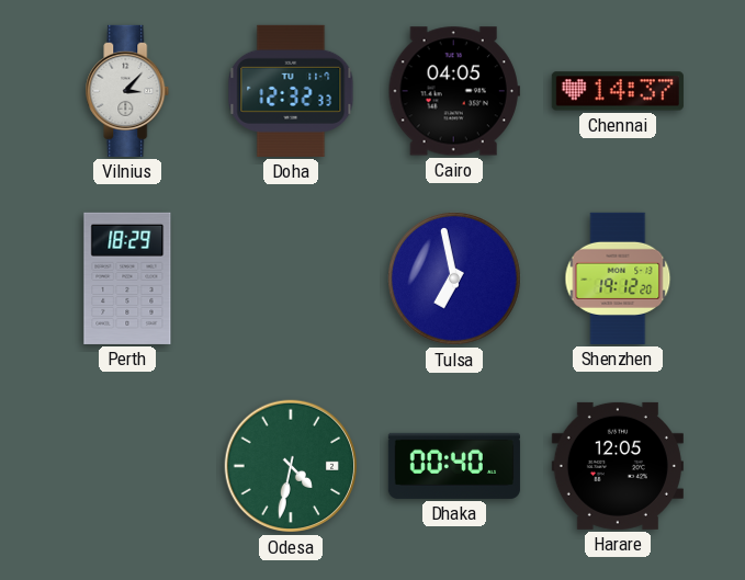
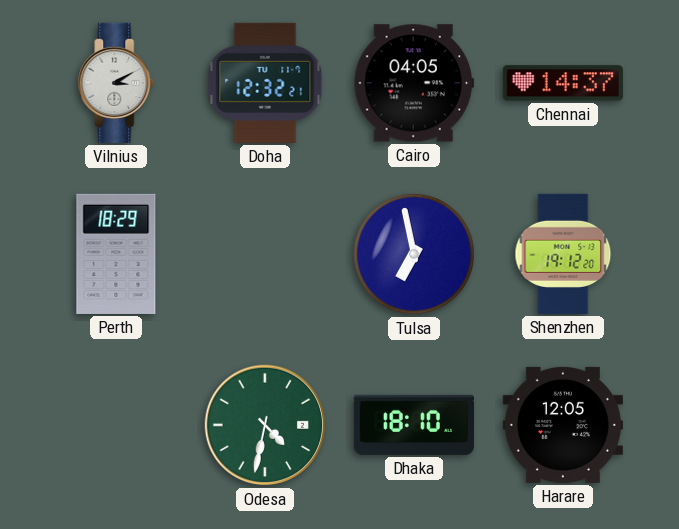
Vilnius: 3:07 -> 3:10
Doha: 12:32:33 -> 12:32:21
Dhaka: 00:40 -> 18:10
